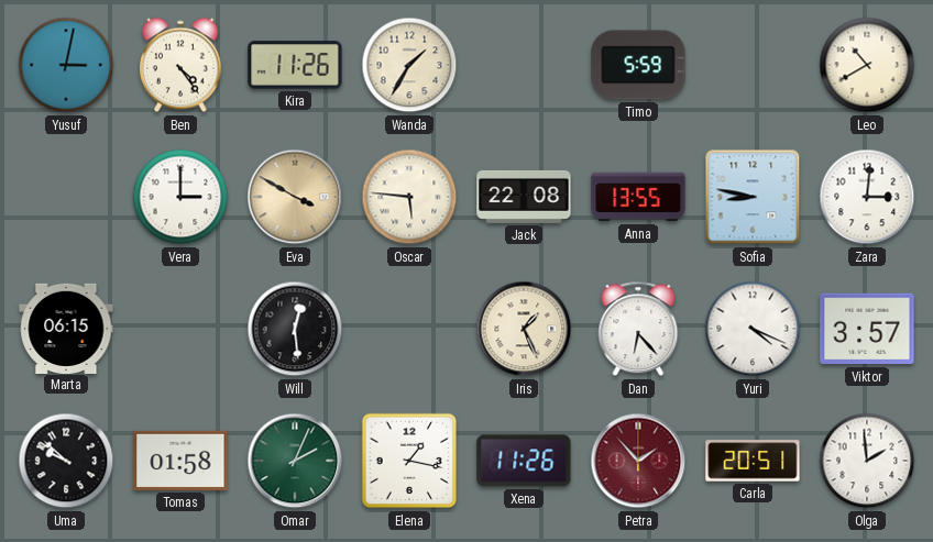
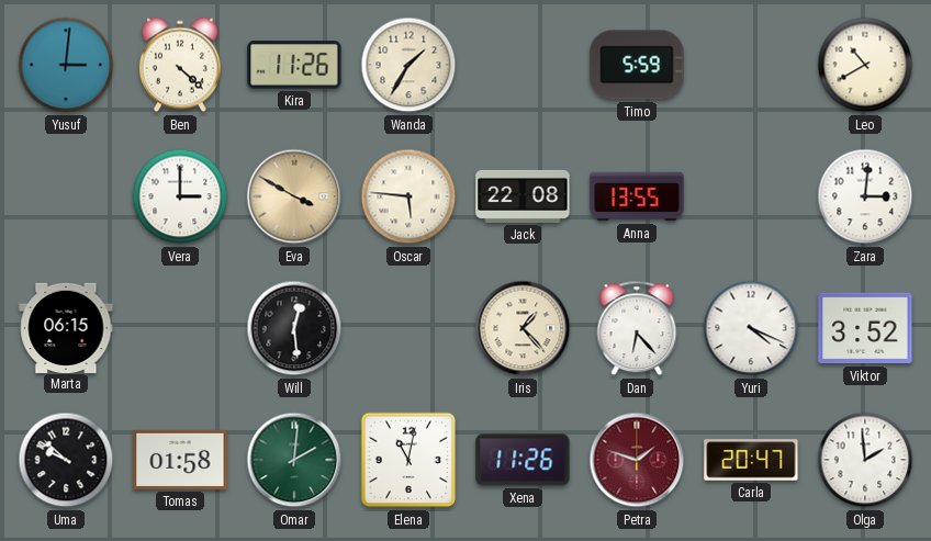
Yusuf: 3:02 -> 3:01
Ben: 4:24 -> 4:22
Sofia: 8:47 -> none
Iris: 1:26 -> 1:23
Viktor: 3:57 -> 3:52
Omar: 2:04 -> 2:01
Elena: 1:17 -> 11:02
Petra: 1:53 -> 1:48
Carla: 20:51 -> 20:47
